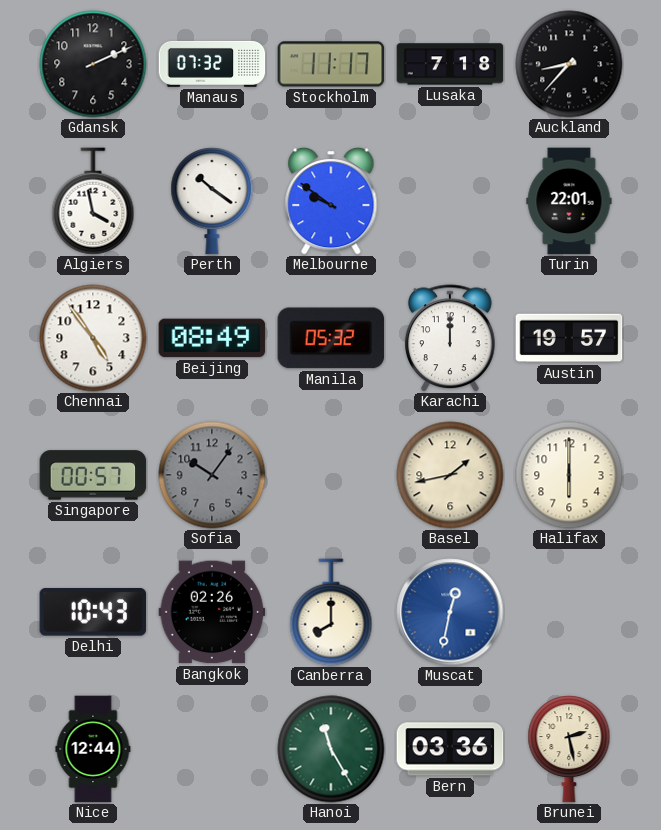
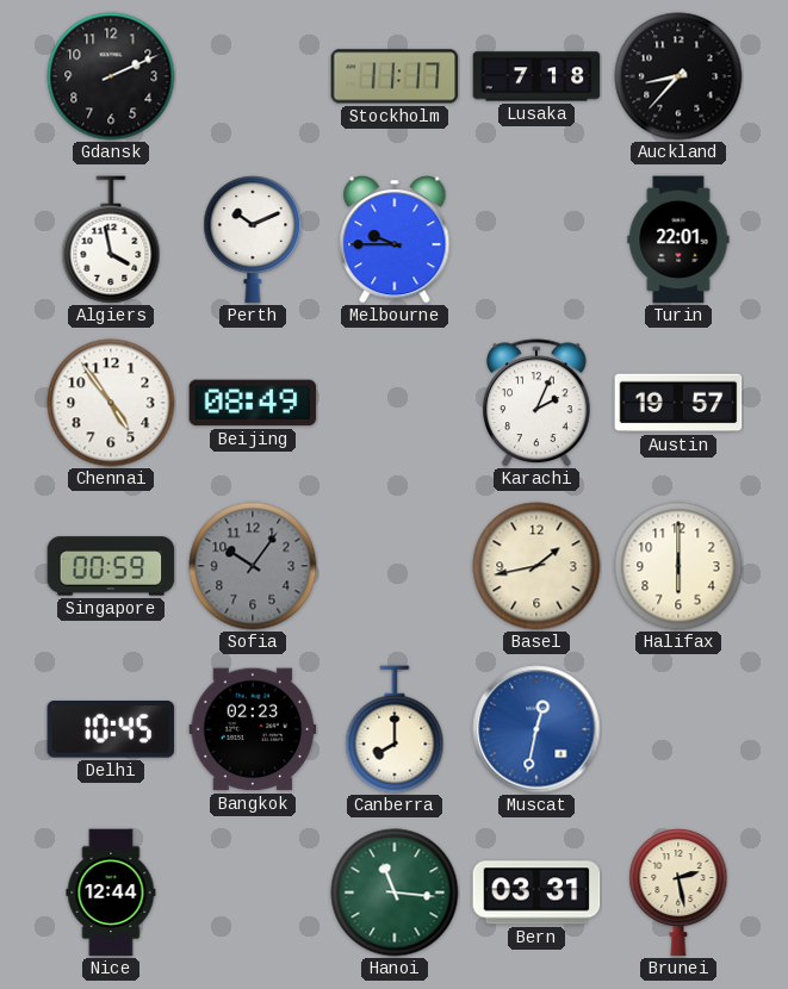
Manaus: 07:32 -> none
Perth: 10:21 -> 10:11
Melbourne: 9:51 -> 9:45
Manila: 05:32 -> none
Karachi: 12:00 -> 2:04
Singapore: 00:57 -> 00:59
Delhi: 10:43 -> 10:45
Bangkok: 02:26 -> 02:23
Hanoi: 11:25 -> 11:16
Bern: 03:36 -> 03:31
